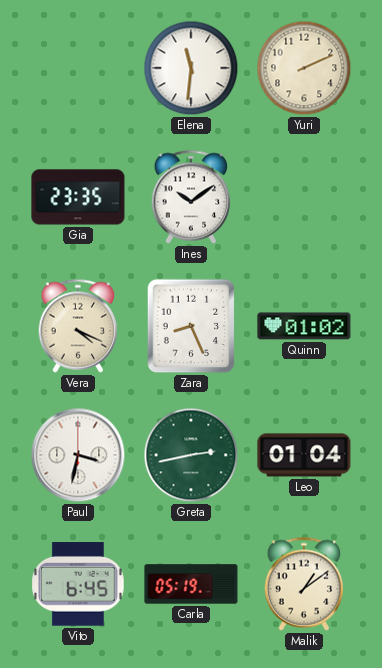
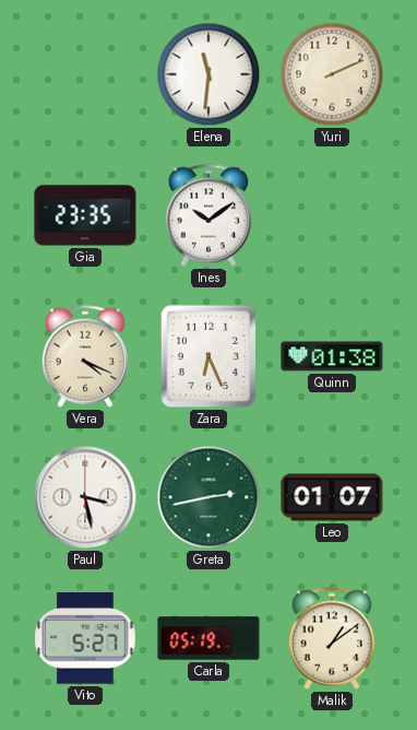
Zara: 8:26 -> 6:26
Quinn: 01:02 -> 01:38
Paul: 3:32 -> 3:28
Leo: 01:04 -> 01:07
Vito: 6:45 -> 5:27
